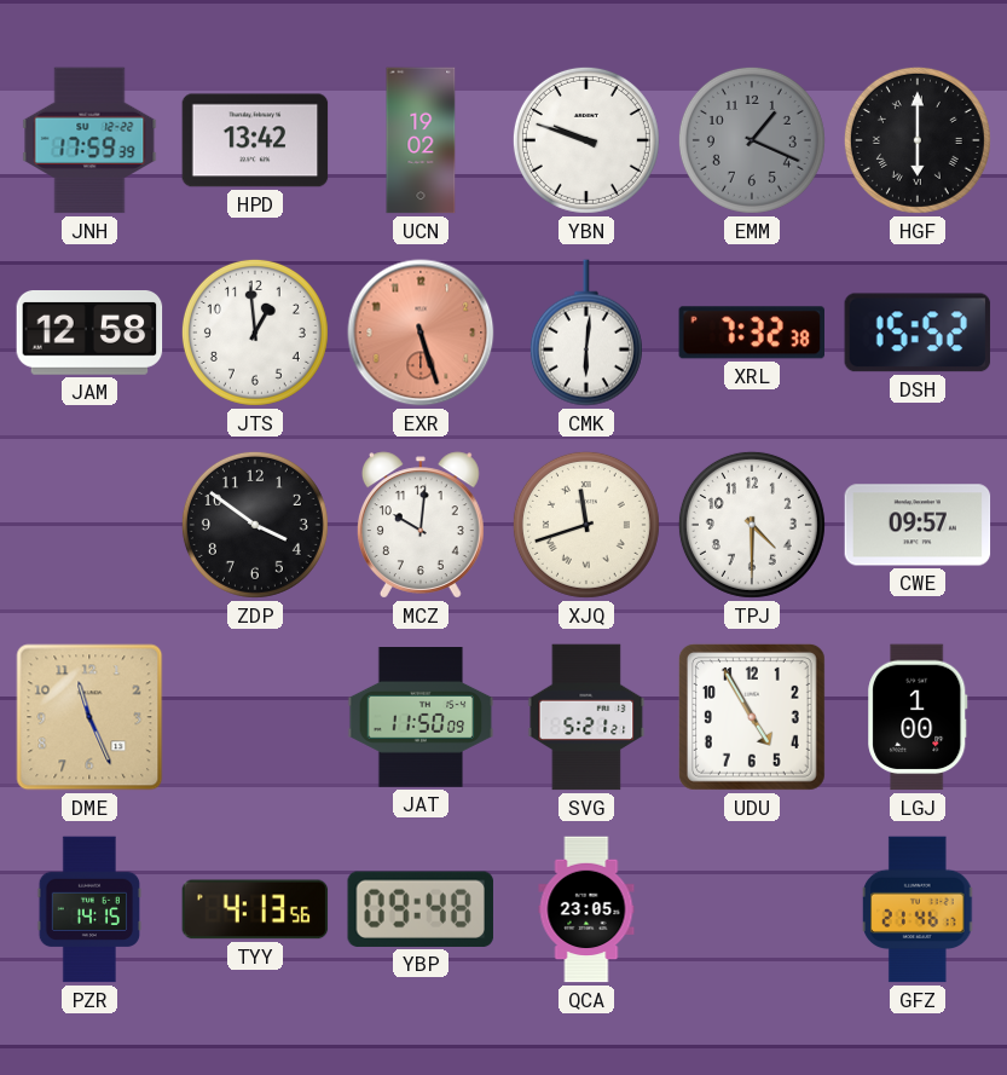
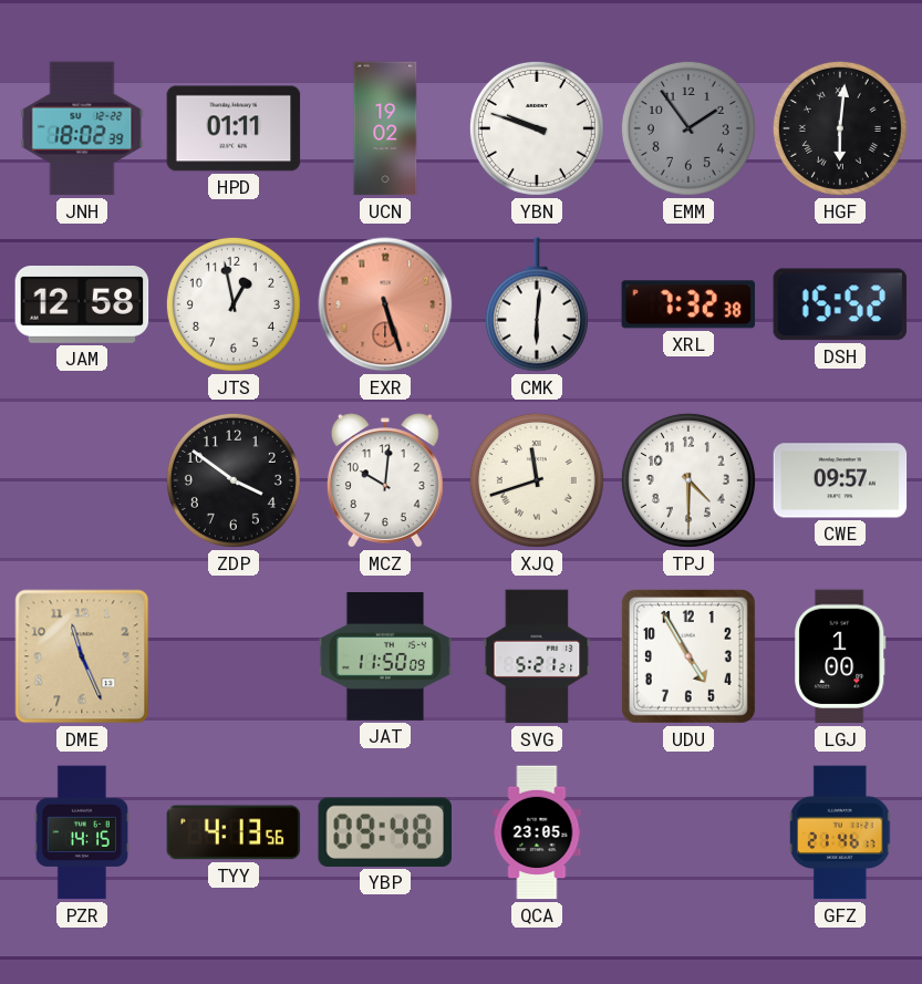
JNH: 17:59 -> 18:02
HPD: 13:42 -> 01:11
EMM: 1:19 -> 1:54
HGF: 6:00 -> 6:01
JTS: 12:59 -> 12:58
